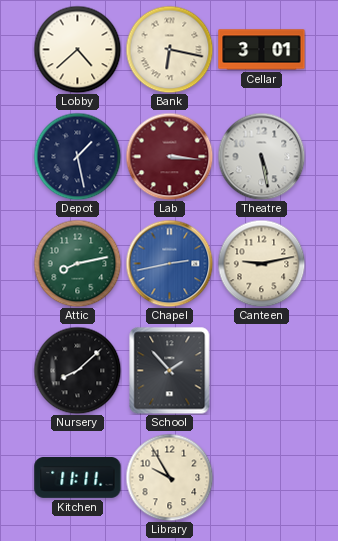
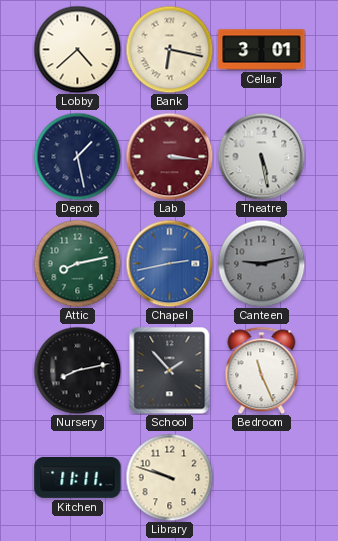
Canteen dial: cream -> grey
Nursery: 8:08 -> 8:13
Bedroom: none -> 11:26
Library: 9:55 -> 9:48
